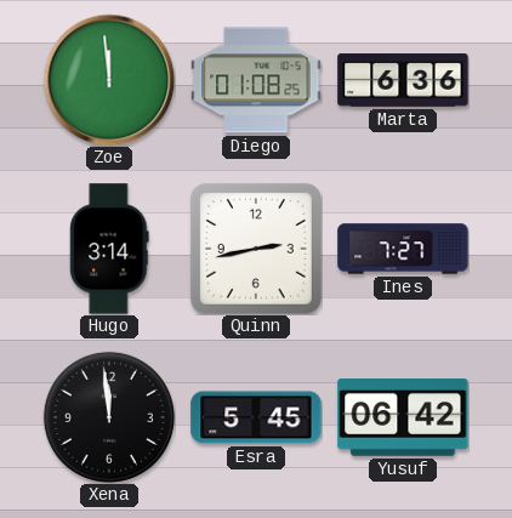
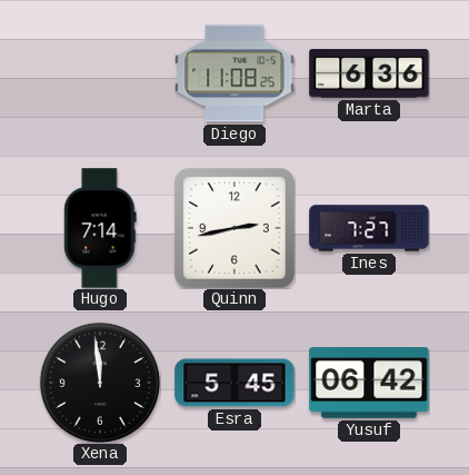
Zoe: 11:59 -> none
Diego: 01:08 -> 11:08
Hugo: 3:14 -> 7:14
